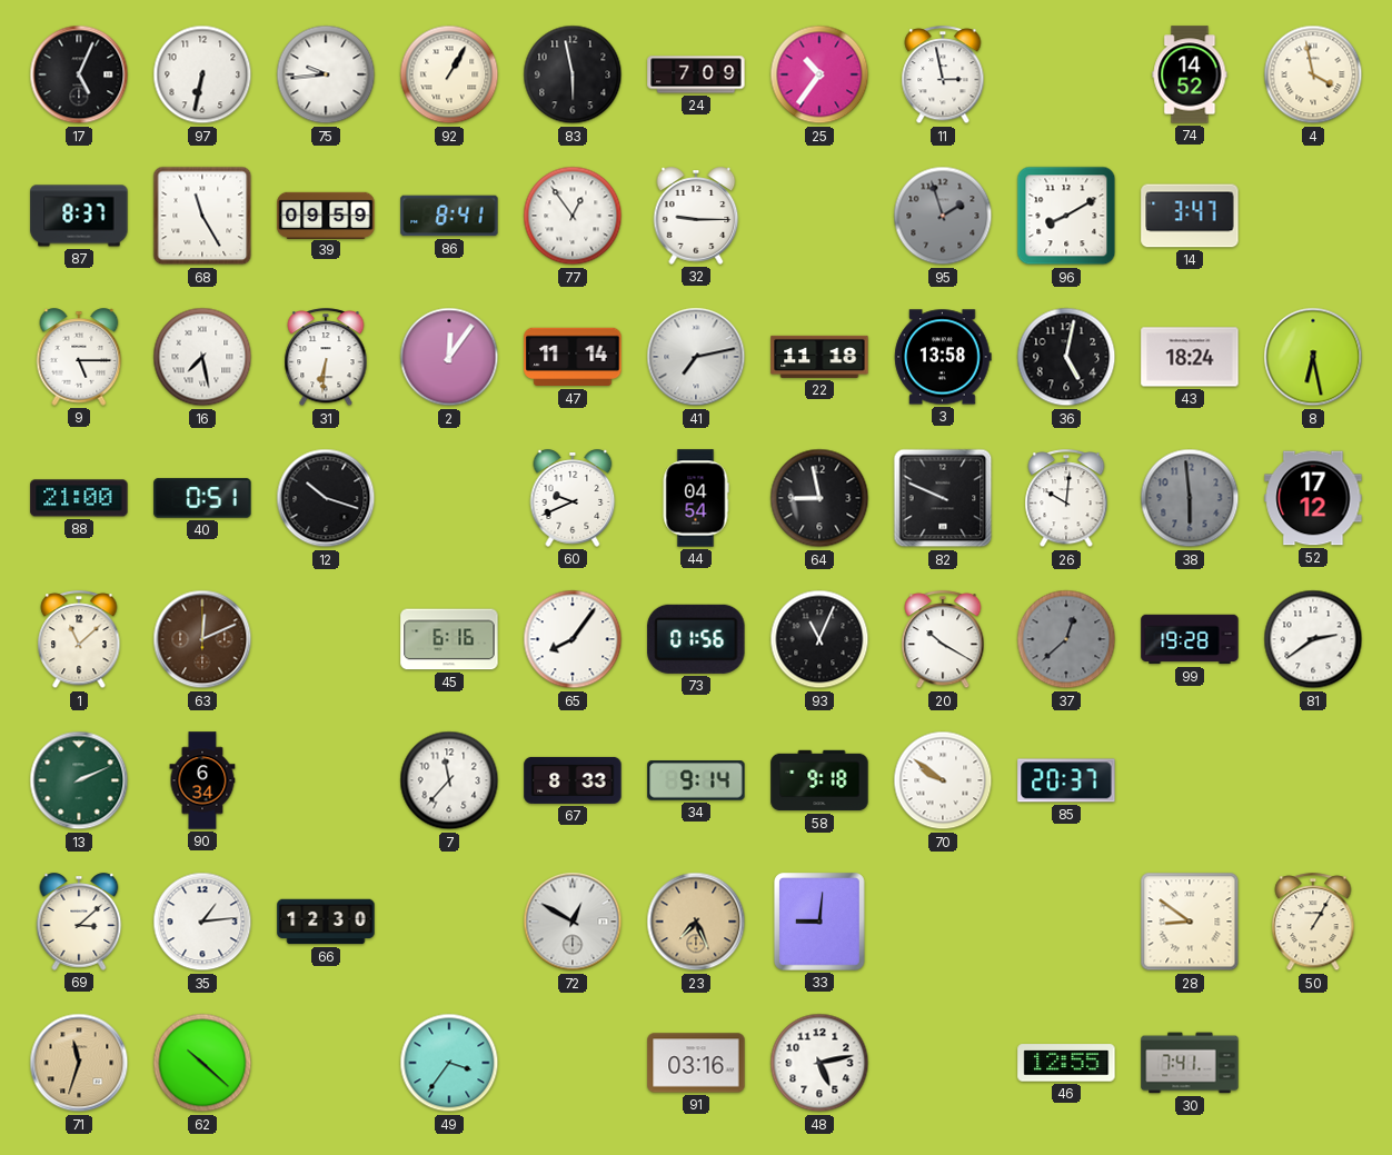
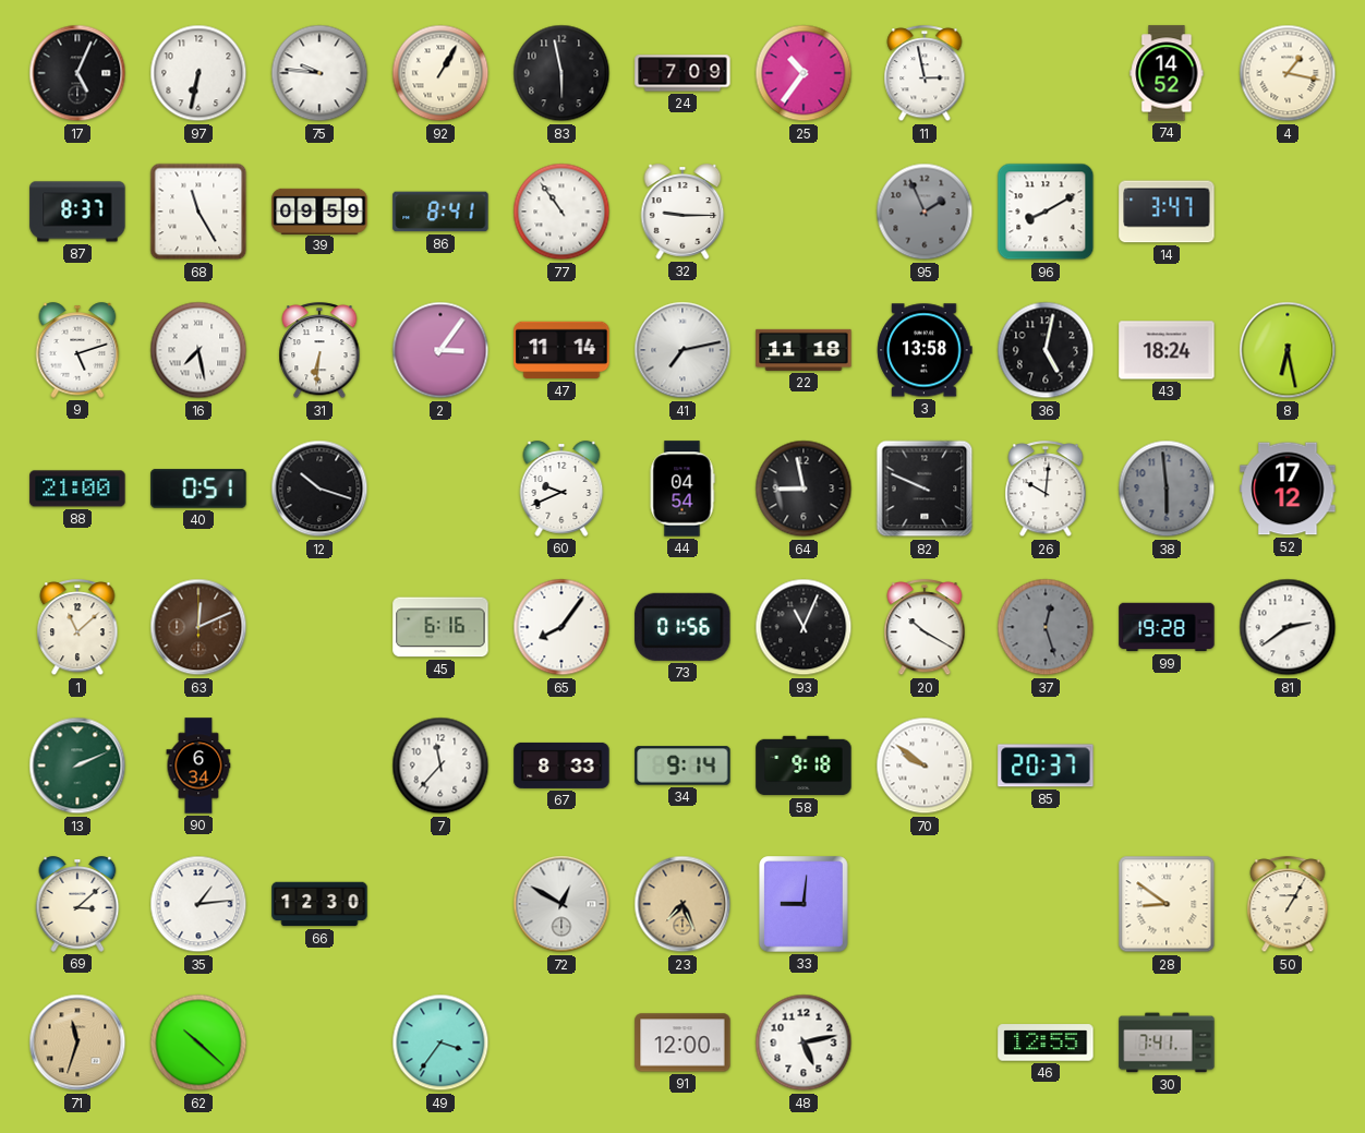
75: 9:44 -> 9:46
4: 3:58 -> 1:17
77: 12:54 -> 10:54
95: 1:57 -> 1:56
9: 5:15 -> 5:12
2: 12:06 -> 3:06
37: 12:38 -> 12:27
91: 03:16 -> 12:00
